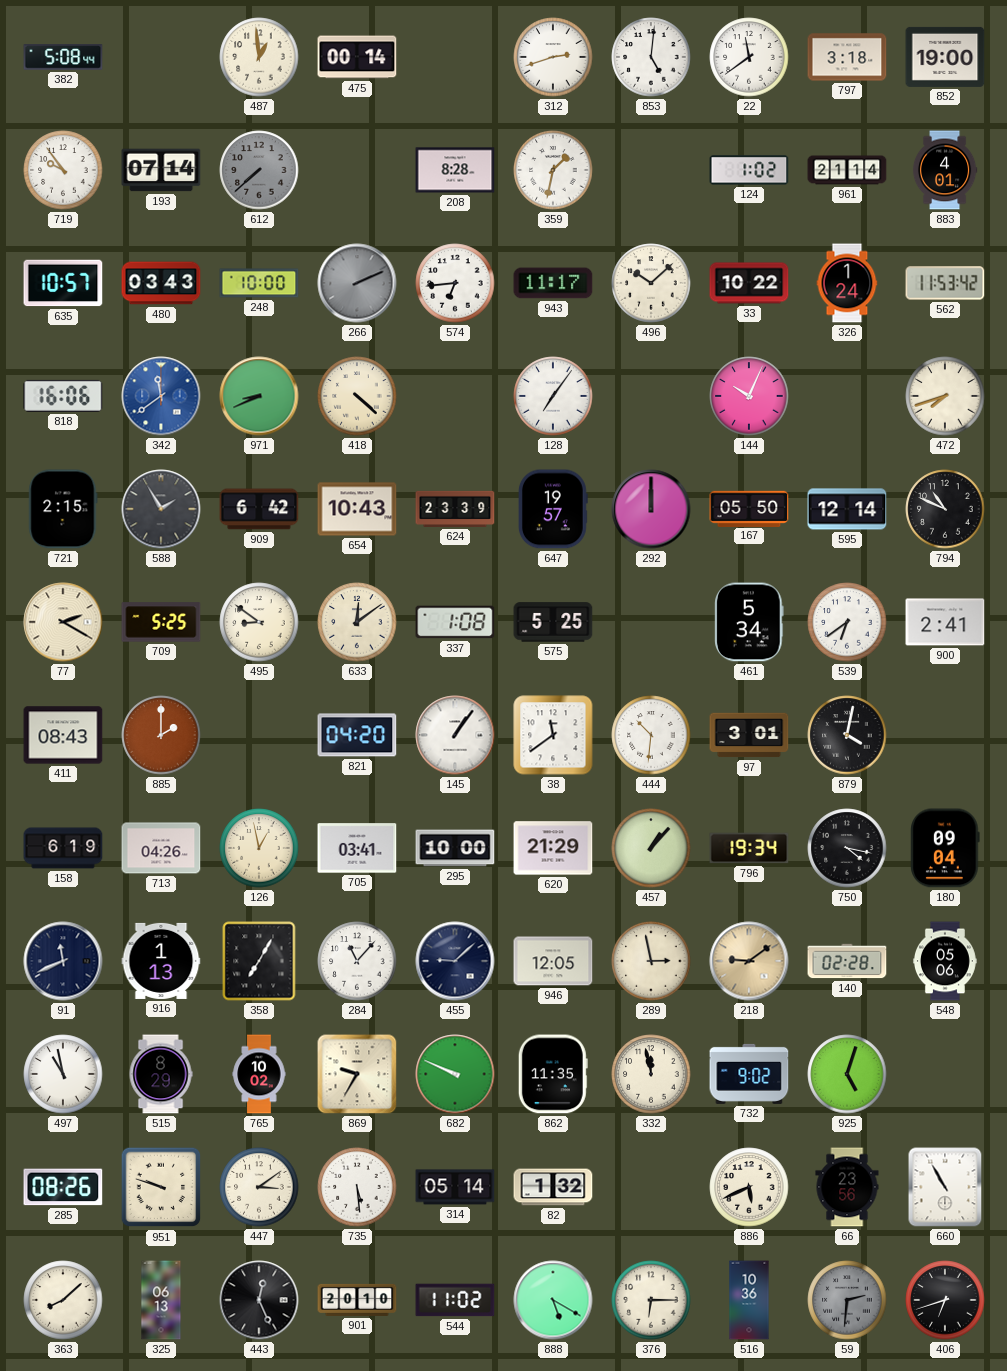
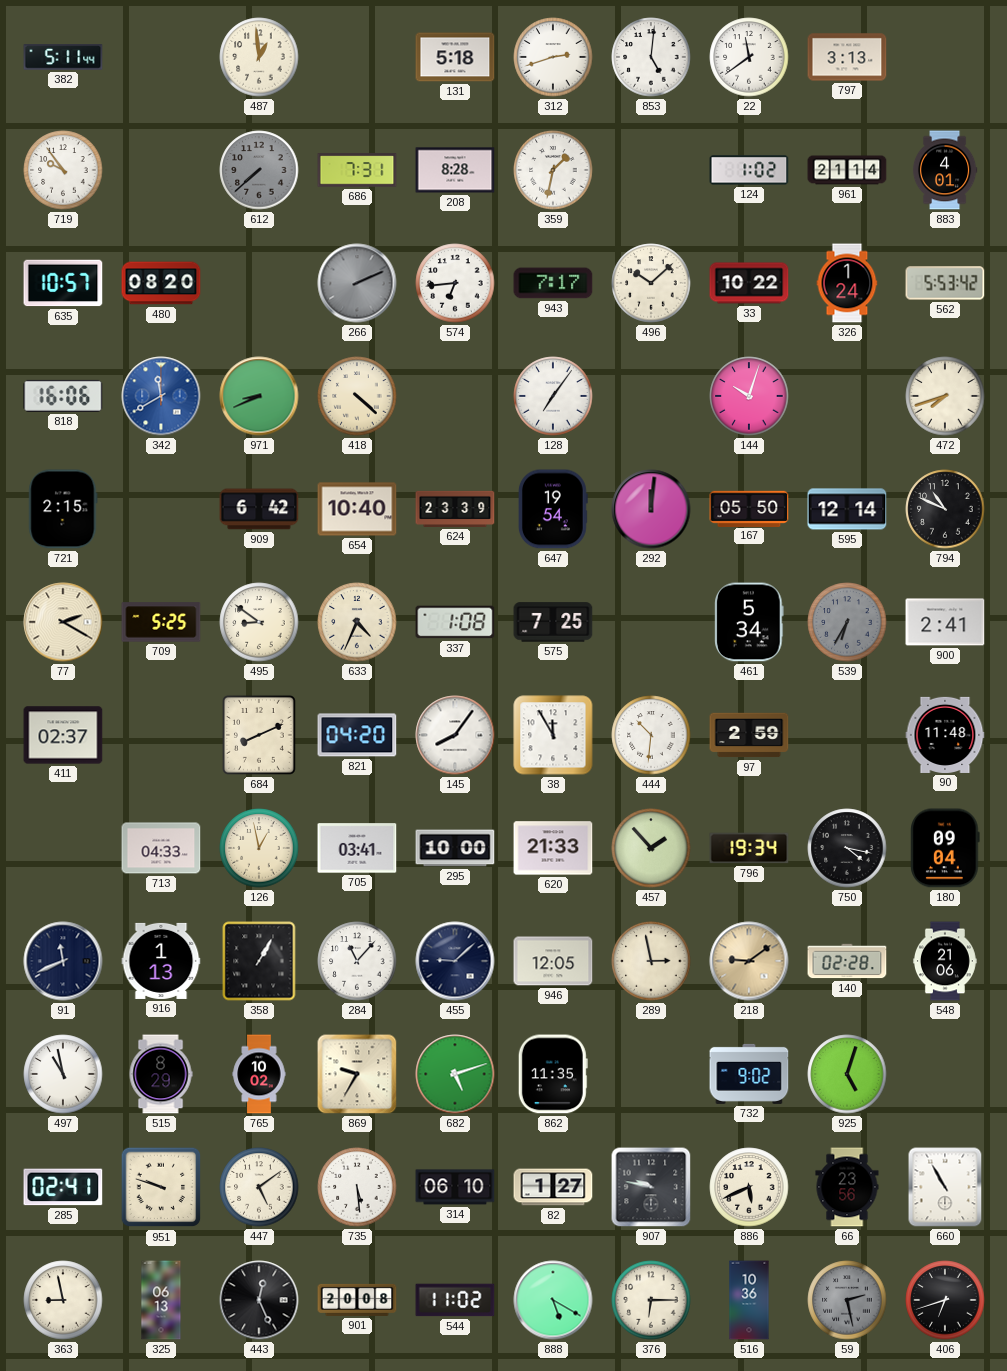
382: 5:08 -> 5:11
475: 00:14 -> none
131: none -> 5:18
797: 3:18 -> 3:13
852: 19:00 -> none
193: 07:14 -> none
686: none -> 7:31
480: 03:43 -> 08:20
248: 10:00 -> none
943: 11:17 -> 7:17
562: 11:53 -> 5:53
342: 11:39 -> 11:40
144: 10:04 -> 10:03
588: 1:55 -> none
654: 10:43 -> 10:40
647: 19:57 -> 19:54
292: 12:00 -> 12:01
633: 12:09 -> 4:34
575: 5:25 -> 7:25
539: 6:39 -> 6:35
539 dial: white -> grey
411: 08:43 -> 02:37
885: 2:00 -> none
684: none -> 8:11
145: 1:06 -> 8:06
38: 11:39 -> 11:55
97: 3:01 -> 2:59
879: 4:02 -> none
90: none -> 11:48
158: 6:19 -> none
713: 04:26 -> 04:33
620: 21:29 -> 21:33
457: 1:07 -> 1:53
358: 7:05 -> 1:05
548: 05:06 -> 21:06
682: 9:49 -> 5:12
332: 11:58 -> none
285: 08:26 -> 02:41
447: 3:09 -> 5:09
314: 05:14 -> 06:10
82: 1:32 -> 1:27
907: none -> 9:47
363: 8:08 -> 8:58
901: 20:10 -> 20:08
59: 2:31 -> 2:28
